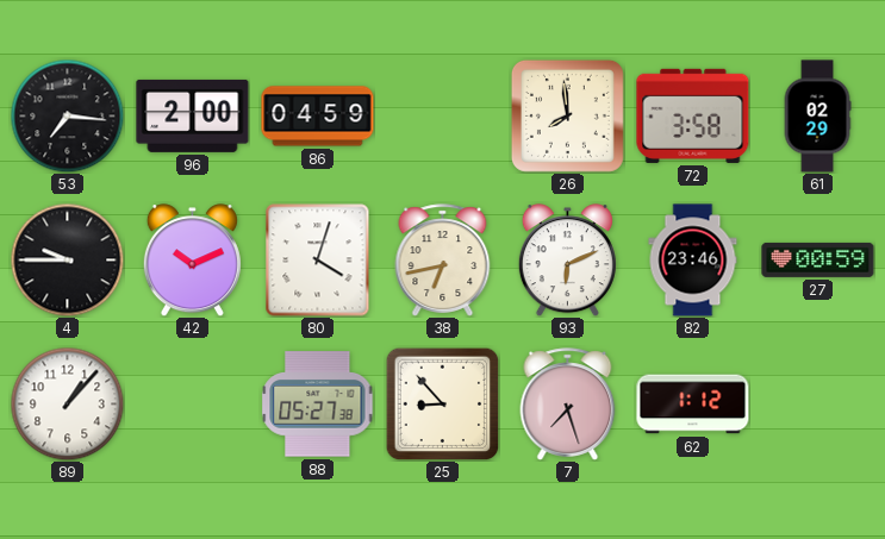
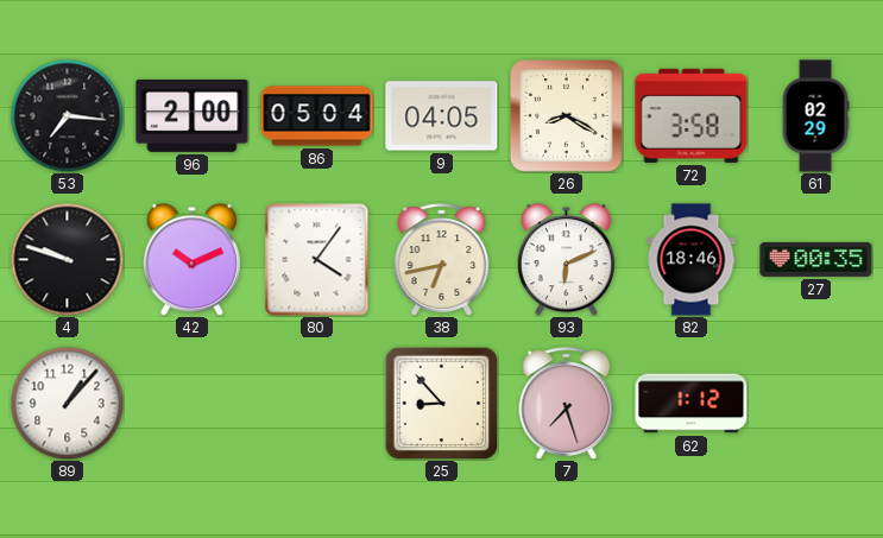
86: 04:59 -> 05:04
9: none -> 04:05
26: 7:59 -> 8:20
4: 9:45 -> 9:48
80: 4:03 -> 4:06
82: 23:46 -> 18:46
27: 00:59 -> 00:35
88: 05:27 -> none
